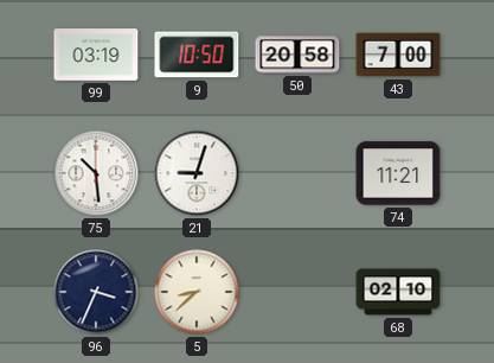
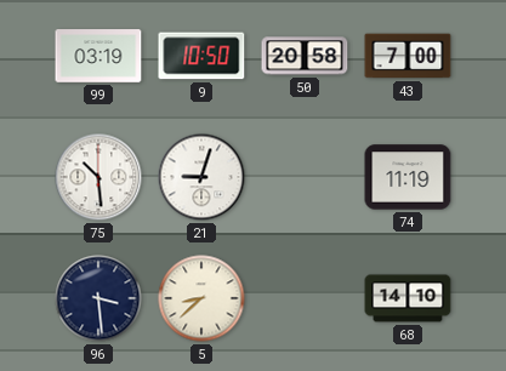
74: 11:21 -> 11:19
96: 3:34 -> 3:29
68: 02:10 -> 14:10
